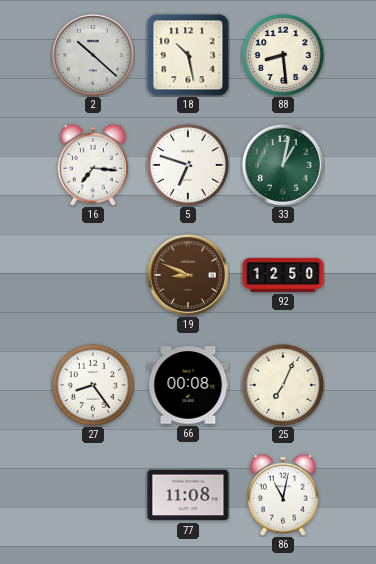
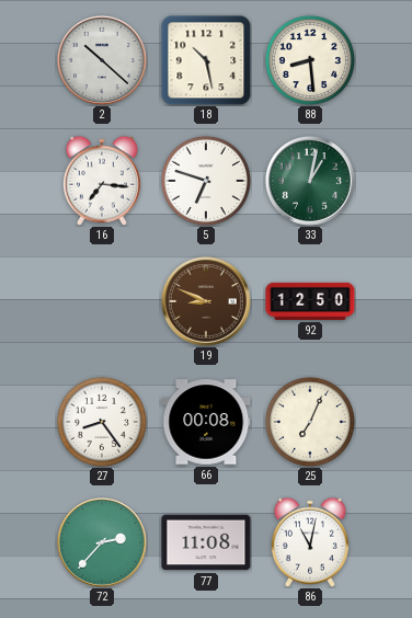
72: none -> 2:37
